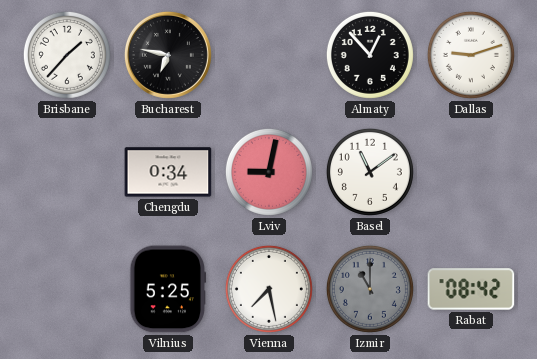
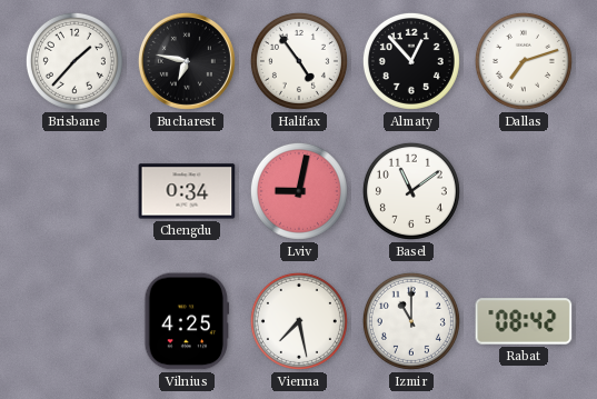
Halifax: none -> 4:54
Dallas: 9:12 -> 7:12
Vilnius: 5:25 -> 4:25
Izmir dial: grey -> white
